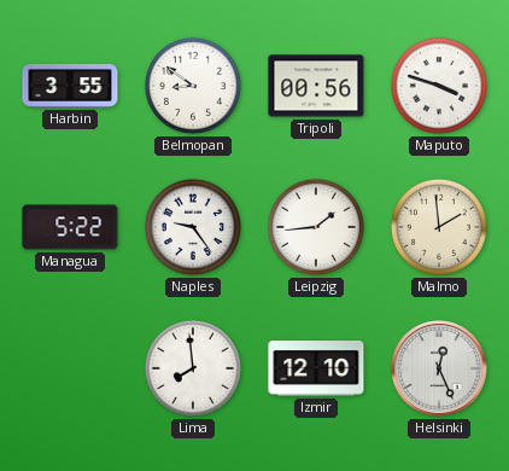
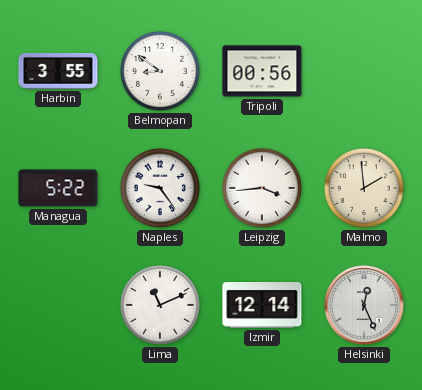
Maputo: 3:48 -> none
Leipzig: 1:44 -> 3:44
Lima: 7:59 -> 11:11
Izmir: 12:10 -> 12:14
